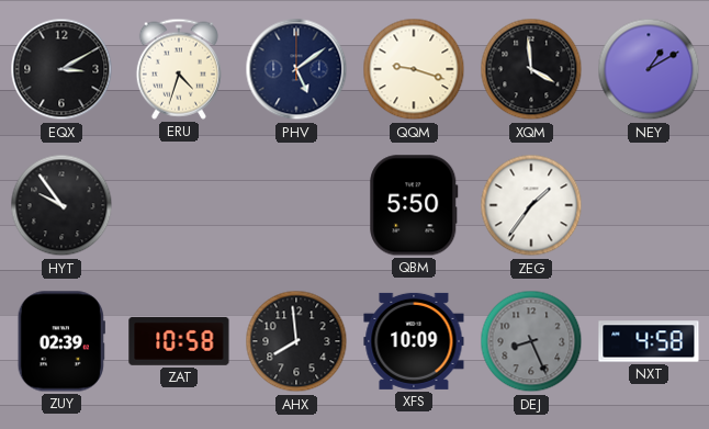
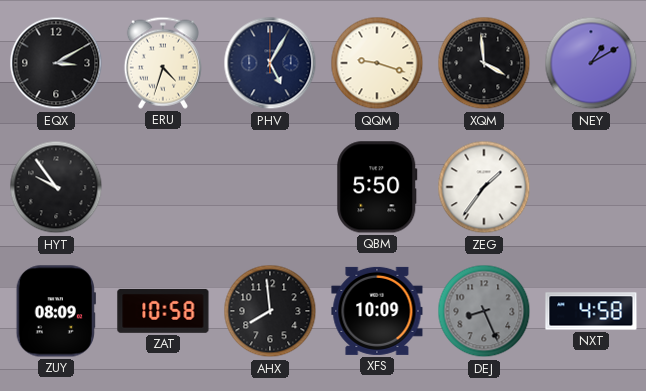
PHV: 5:09 -> 5:05
ZUY: 02:39 -> 08:09
